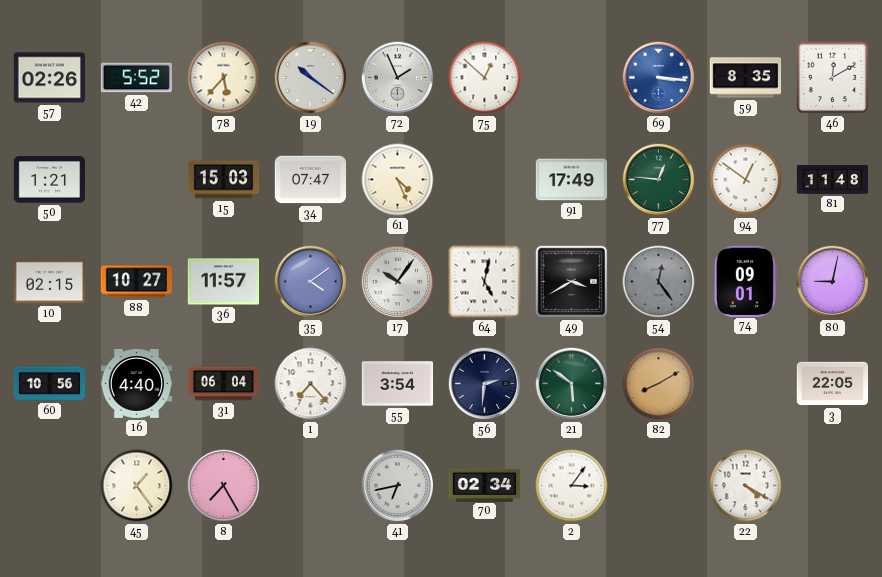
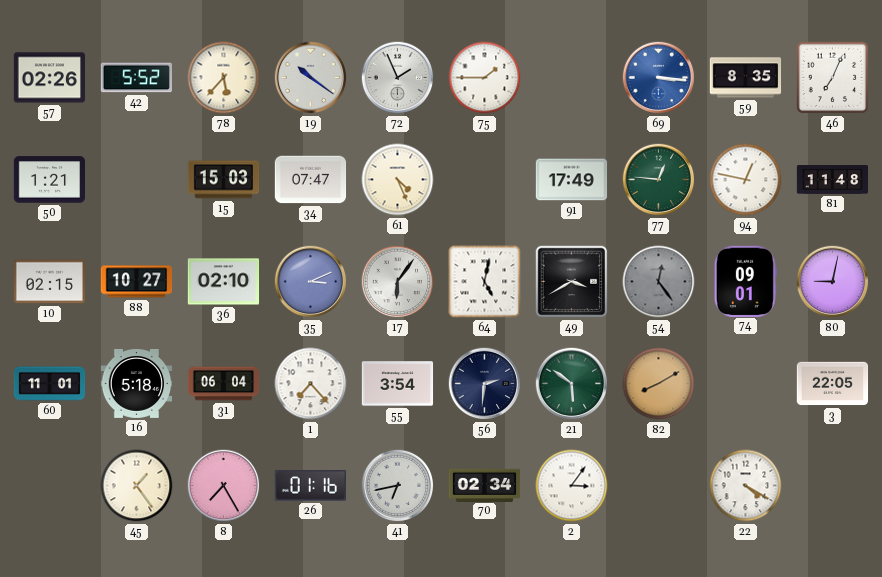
75: 12:52 -> 1:45
46: 12:10 -> 7:04
94: 12:51 -> 12:47
36: 11:57 -> 02:10
35: 4:09 -> 3:11
17: 10:06 -> 6:06
60: 10:56 -> 11:01
16: 4:40 -> 5:18
26: none -> 01:16
